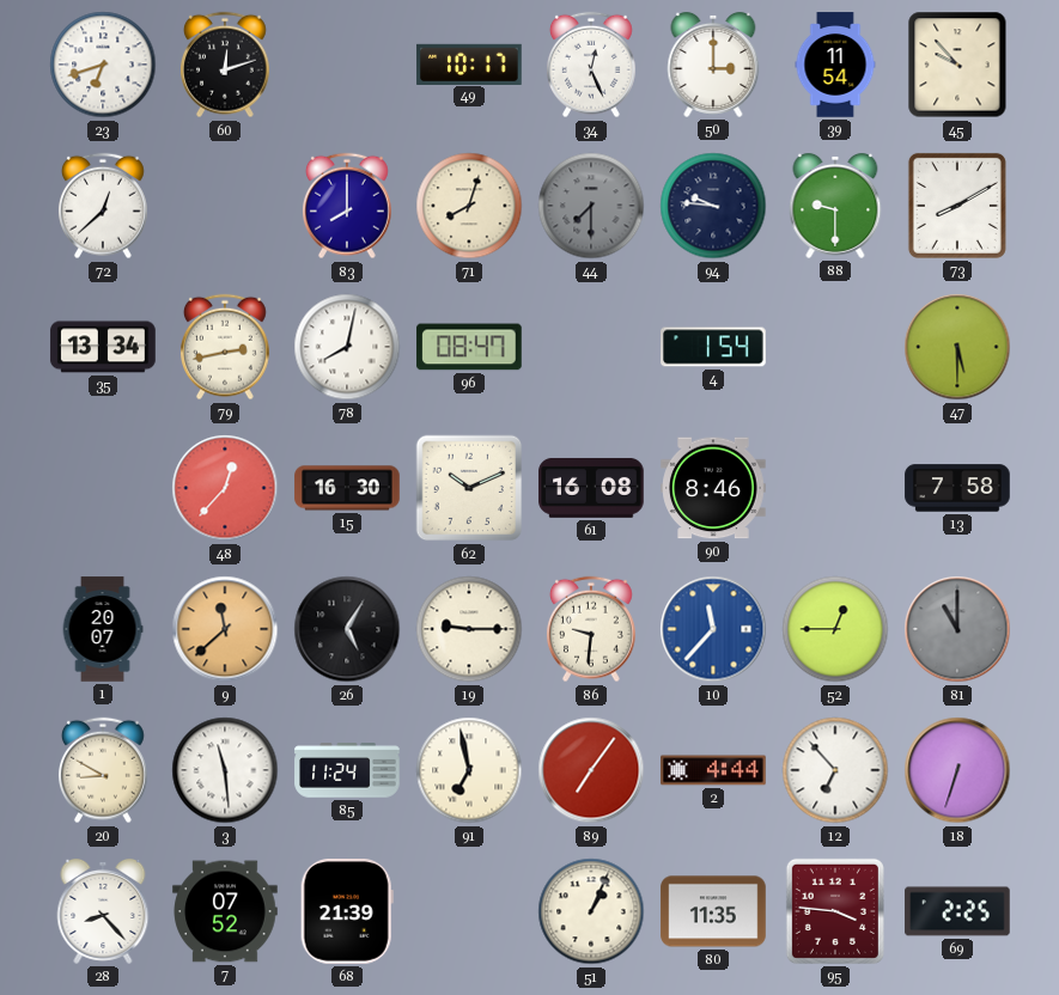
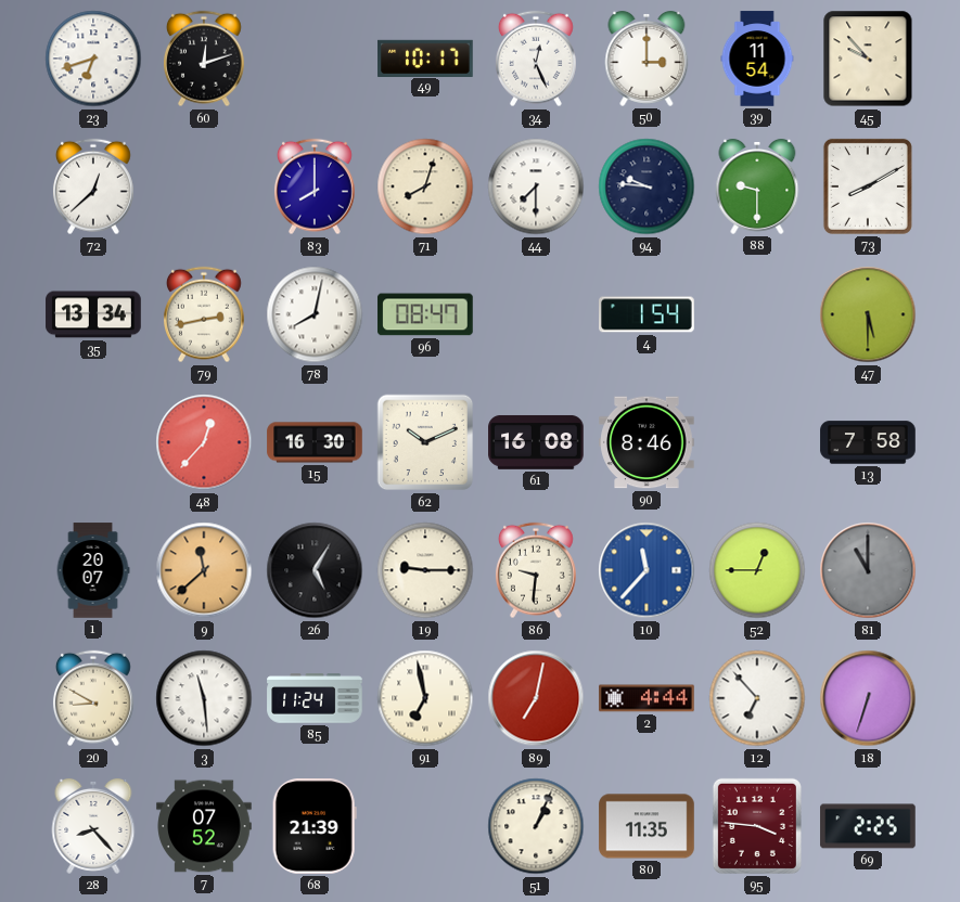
44 dial: grey -> white
89: 7:06 -> 7:02
